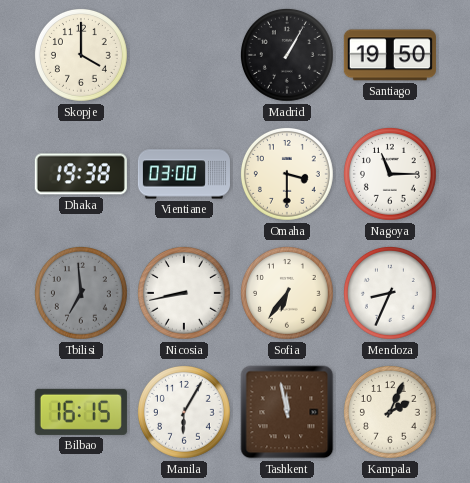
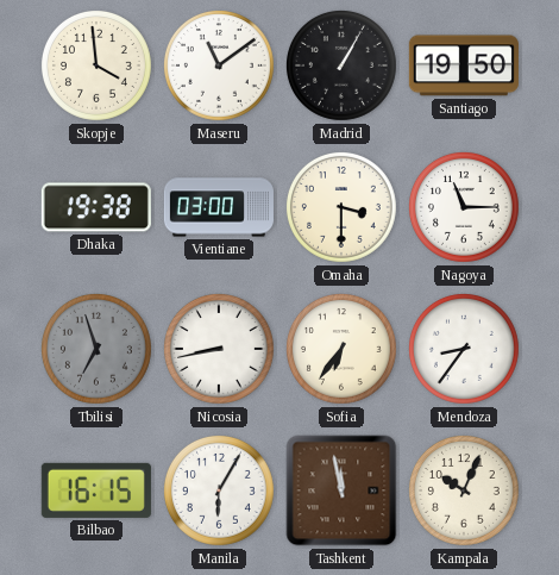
Skopje: 4:00 -> 3:59
Maseru: none -> 11:09
Tbilisi: 6:59 -> 6:57
Mendoza: 8:34 -> 8:36
Kampala: 2:04 -> 10:04
